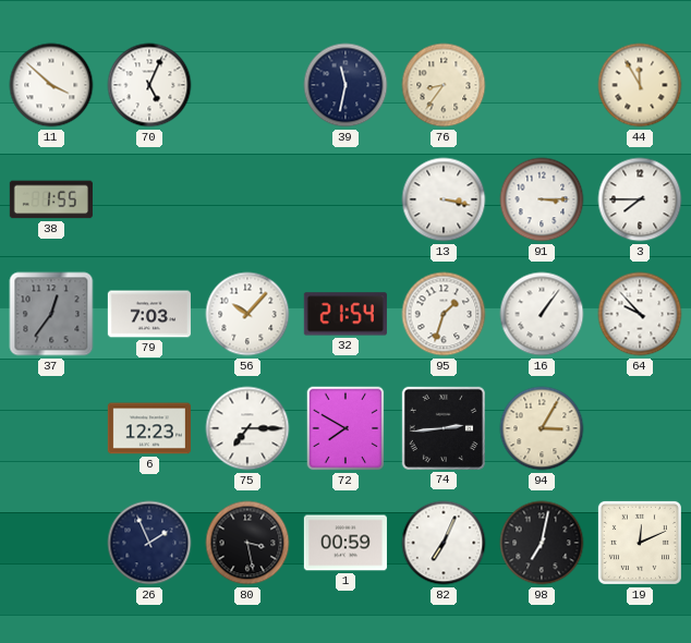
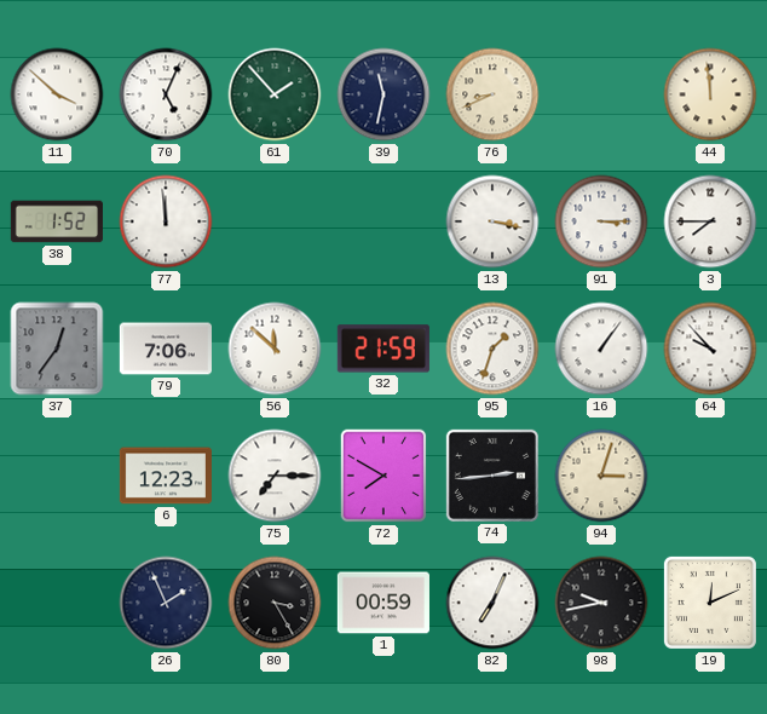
61: none -> 1:53
76: 8:36 -> 8:41
44: 11:55 -> 11:59
38: 1:55 -> 1:52
77: none -> 11:59
79: 7:03 -> 7:06
56: 10:07 -> 11:52
32: 21:54 -> 21:59
94: 3:05 -> 3:03
80: 3:28 -> 3:25
98: 7:02 -> 9:43
